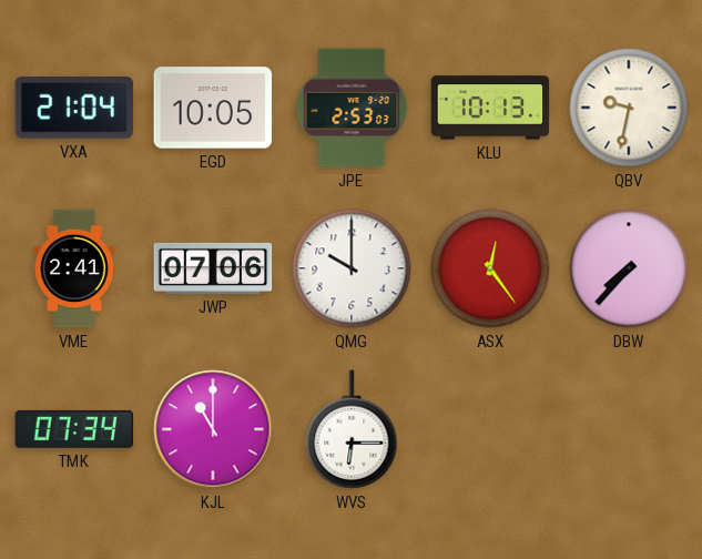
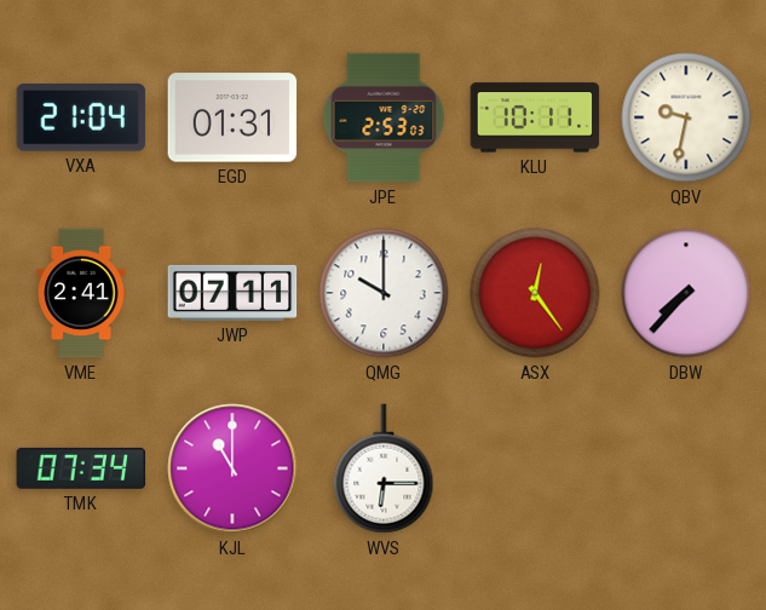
EGD: 10:05 -> 01:31
KLU: 10:13 -> 10:11
JWP: 07:06 -> 07:11
